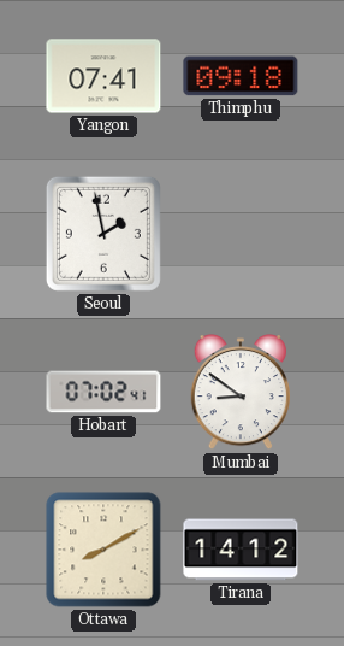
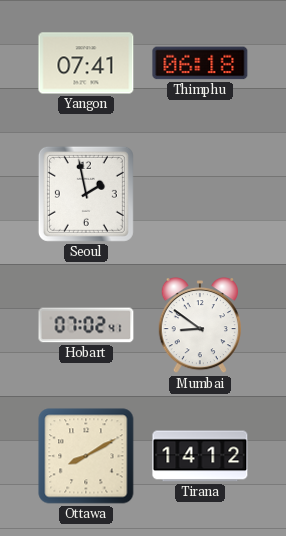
Thimphu: 09:18 -> 06:18
